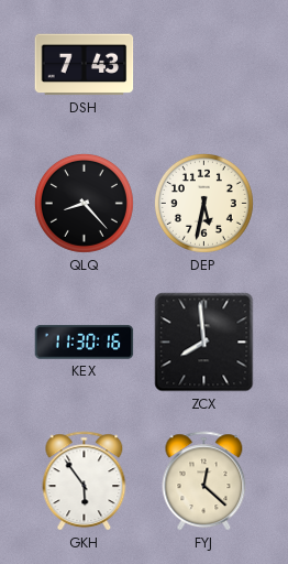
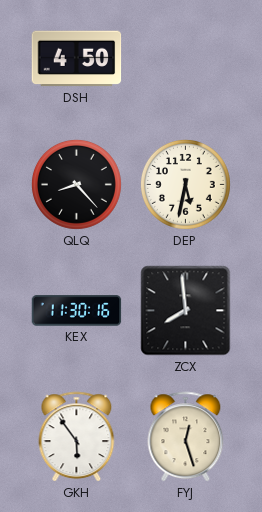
DSH: 7:43 -> 4:50
FYJ: 12:22 -> 12:27
